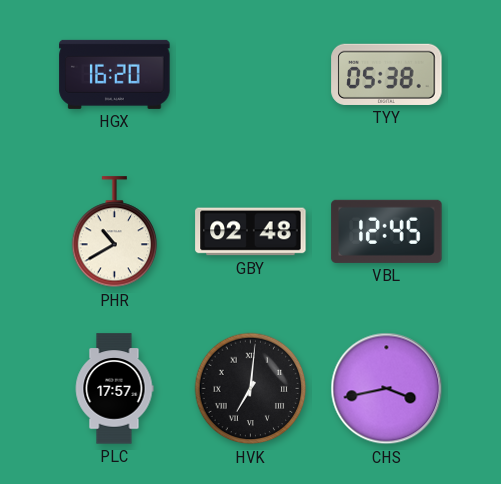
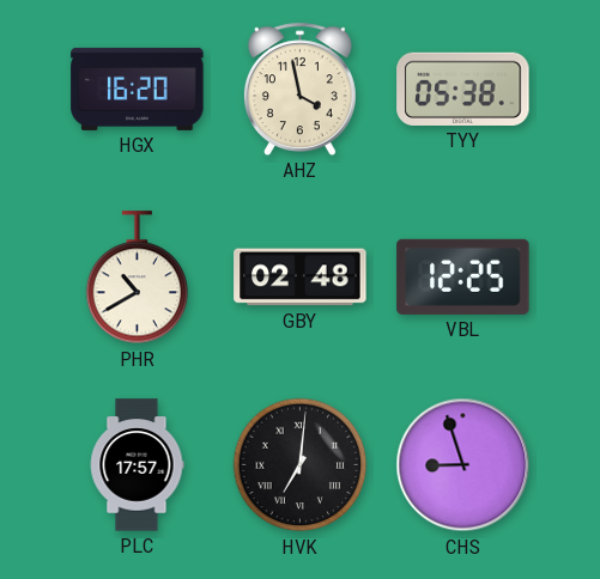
AHZ: none -> 3:58
VBL: 12:45 -> 12:25
CHS: 3:43 -> 8:57
